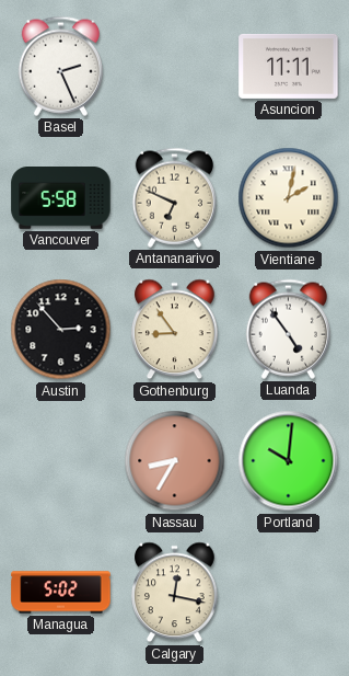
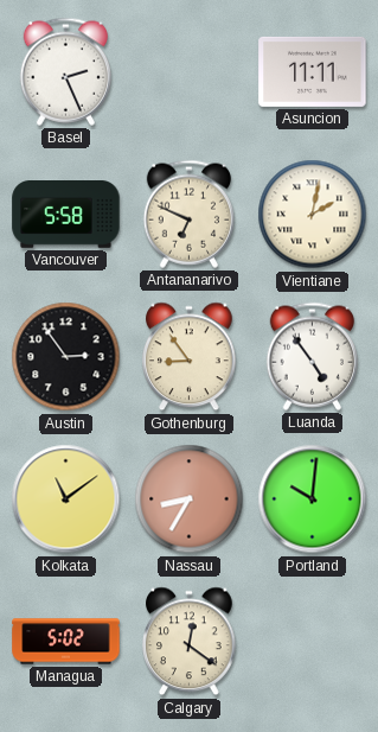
Austin: 2:53 -> 2:54
Kolkata: none -> 11:09
Calgary: 12:17 -> 12:21
